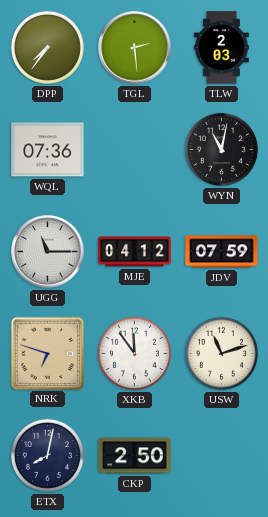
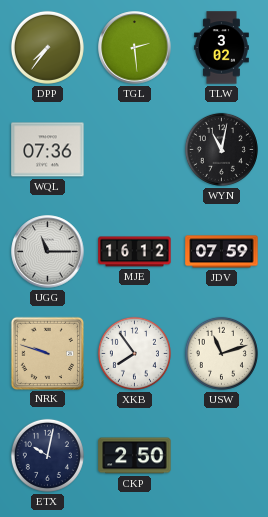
TLW: 2:03 -> 3:02
MJE: 04:12 -> 16:12
NRK: 6:48 -> 9:48
XKB: 11:54 -> 7:54
ETX: 8:02 -> 10:02
